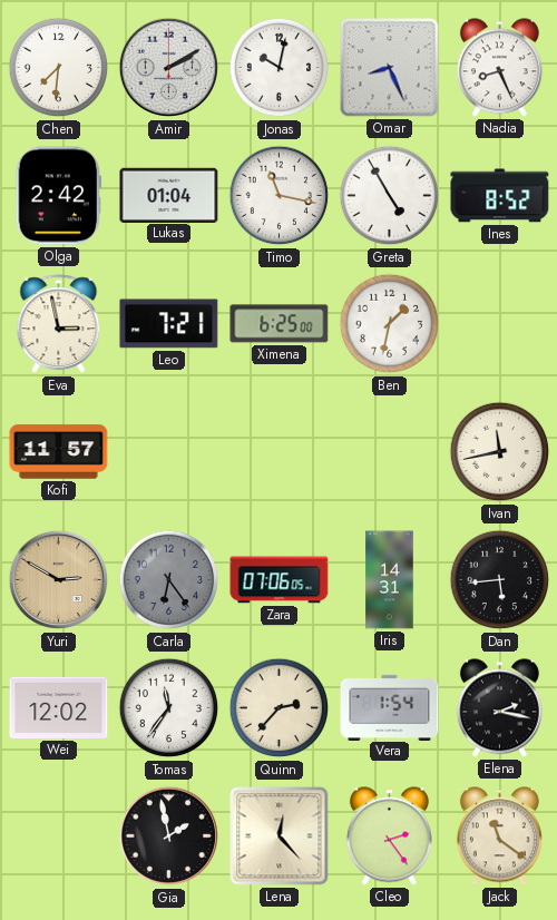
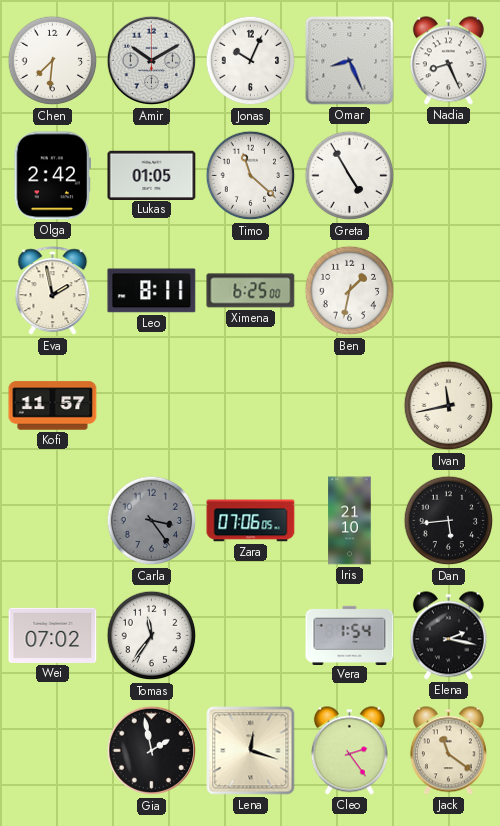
Amir: 2:10 -> 10:10
Jonas: 10:02 -> 10:04
Lukas: 01:04 -> 01:05
Timo: 11:17 -> 11:22
Ines: 8:52 -> none
Eva: 2:58 -> 1:58
Leo: 7:21 -> 8:11
Yuri: 2:50 -> none
Carla: 6:24 -> 3:24
Iris: 14:31 -> 21:10
Wei: 12:02 -> 07:02
Quinn: 2:37 -> none
Lena: 12:23 -> 12:18
